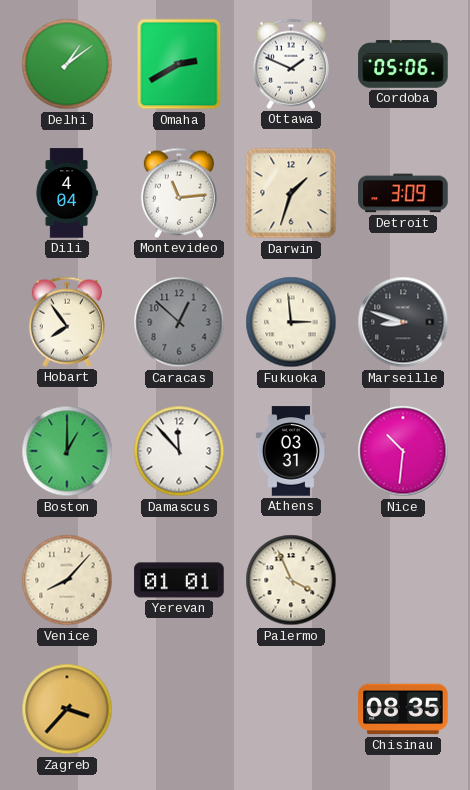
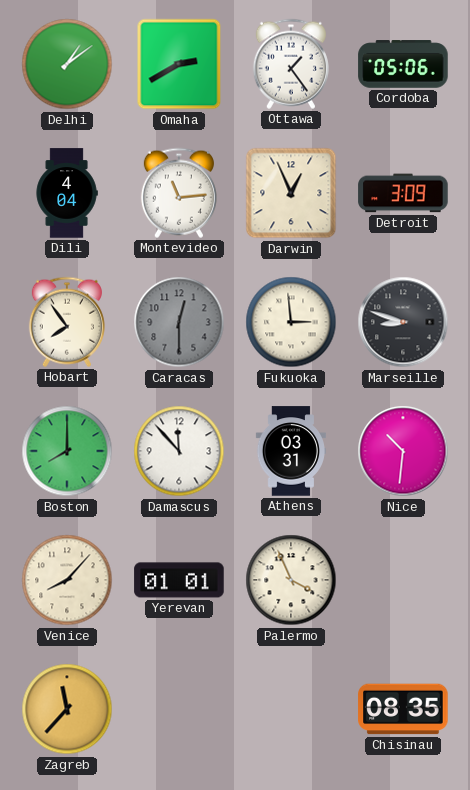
Ottawa: 1:49 -> 1:24
Darwin: 1:33 -> 12:56
Caracas: 12:52 -> 12:30
Boston: 1:00 -> 8:00
Zagreb: 3:37 -> 11:37
